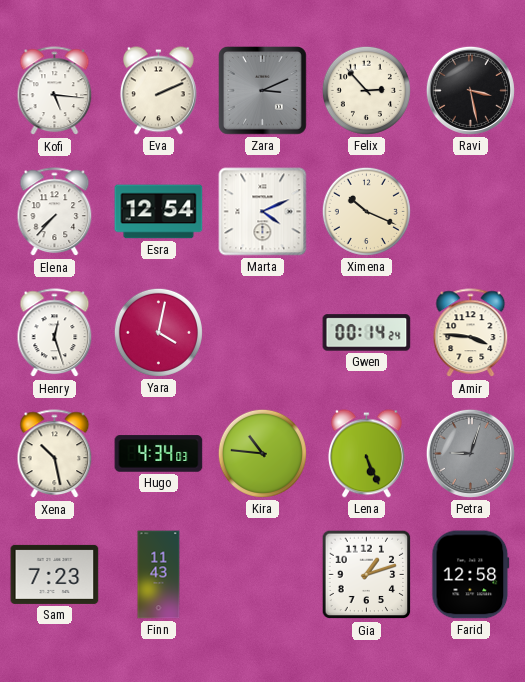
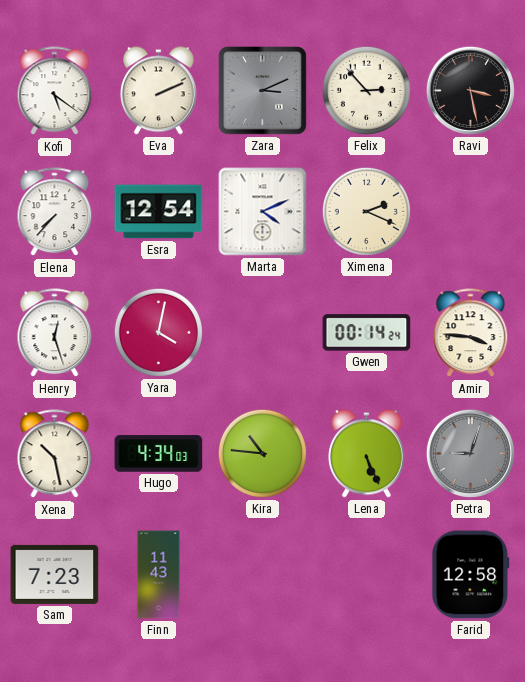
Kofi: 5:16 -> 5:21
Ximena: 10:19 -> 2:19
Gia: 1:12 -> none
